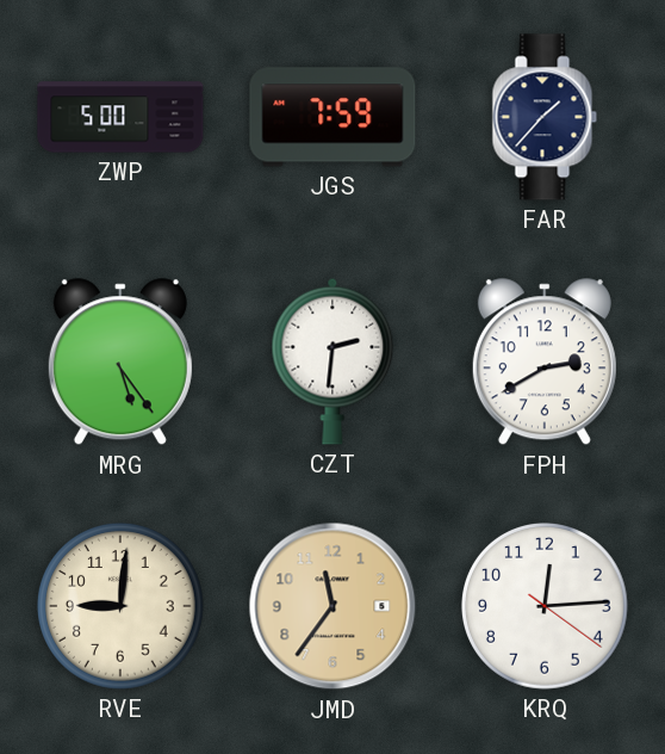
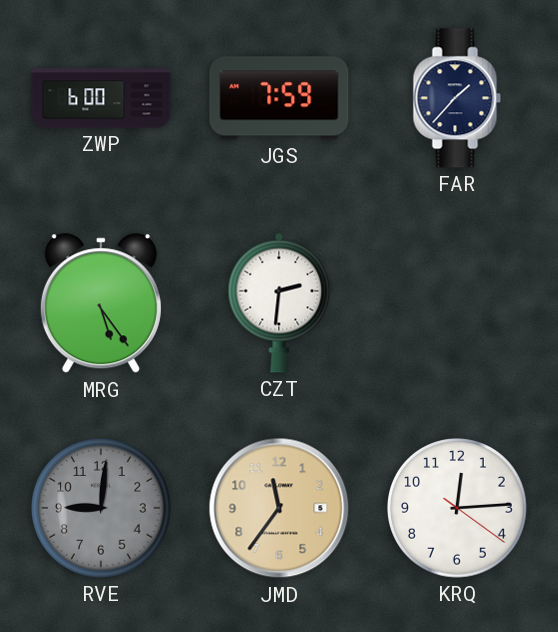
ZWP: 5:00 -> 6:00
FPH: 2:40 -> none
RVE dial: cream -> grey
